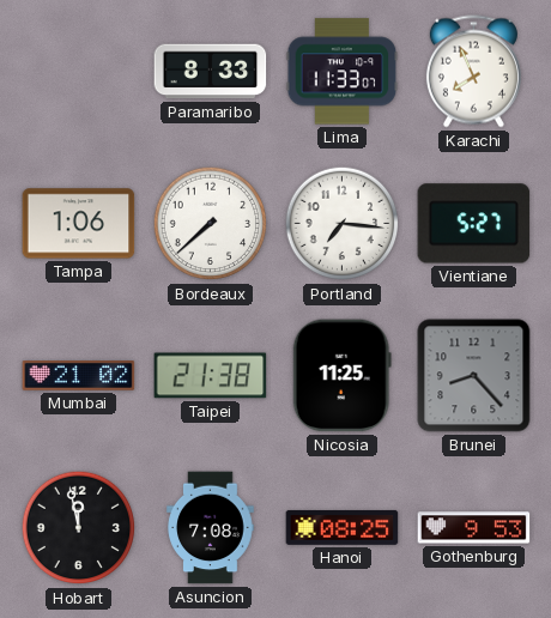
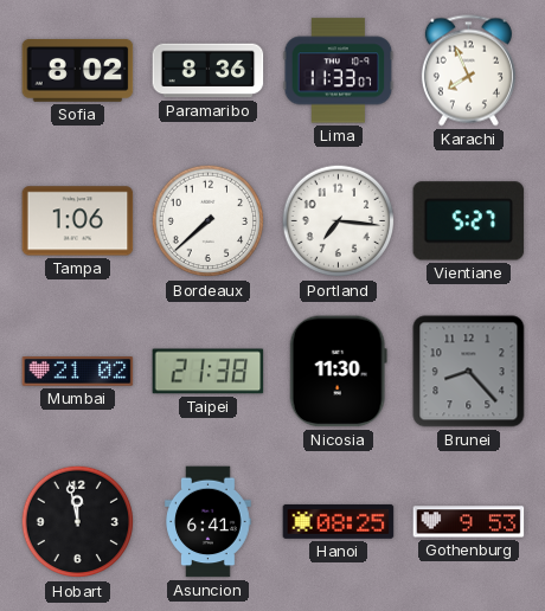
Sofia: none -> 8:02
Paramaribo: 8:33 -> 8:36
Nicosia: 11:25 -> 11:30
Asuncion: 7:08 -> 6:41
